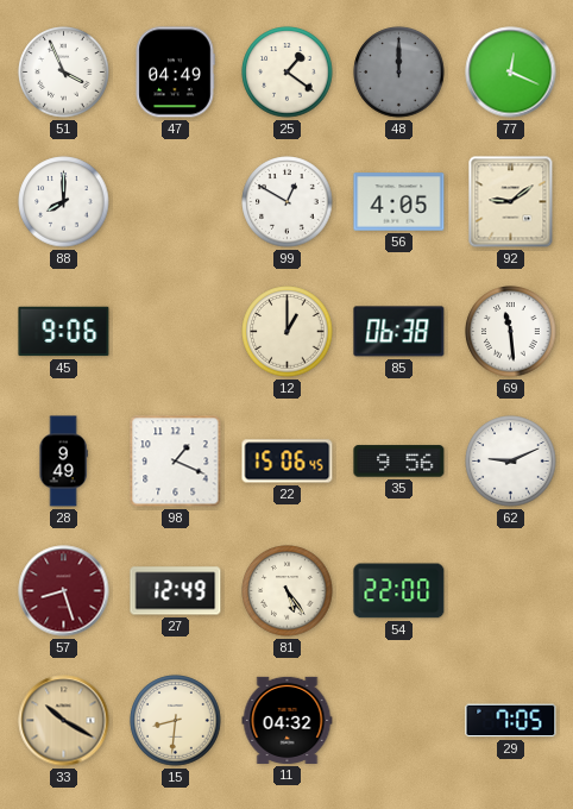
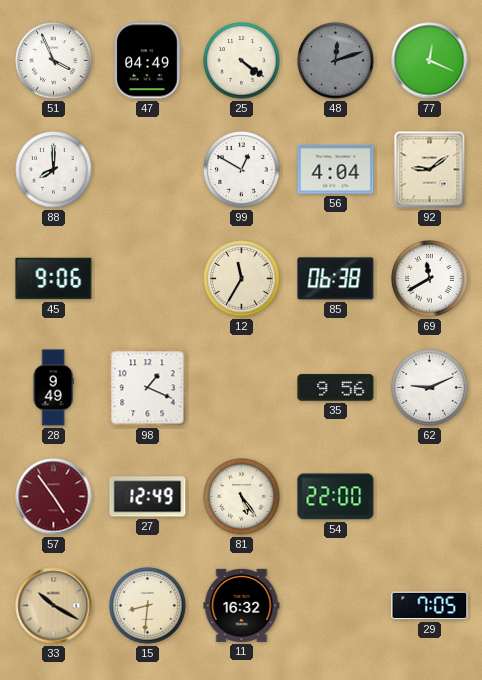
25: 1:21 -> 4:21
48: 12:00 -> 12:12
56: 4:05 -> 4:04
12: 1:00 -> 11:35
69: 11:29 -> 11:40
22: 15:06 -> none
57: 8:27 -> 4:54
11: 04:32 -> 16:32
